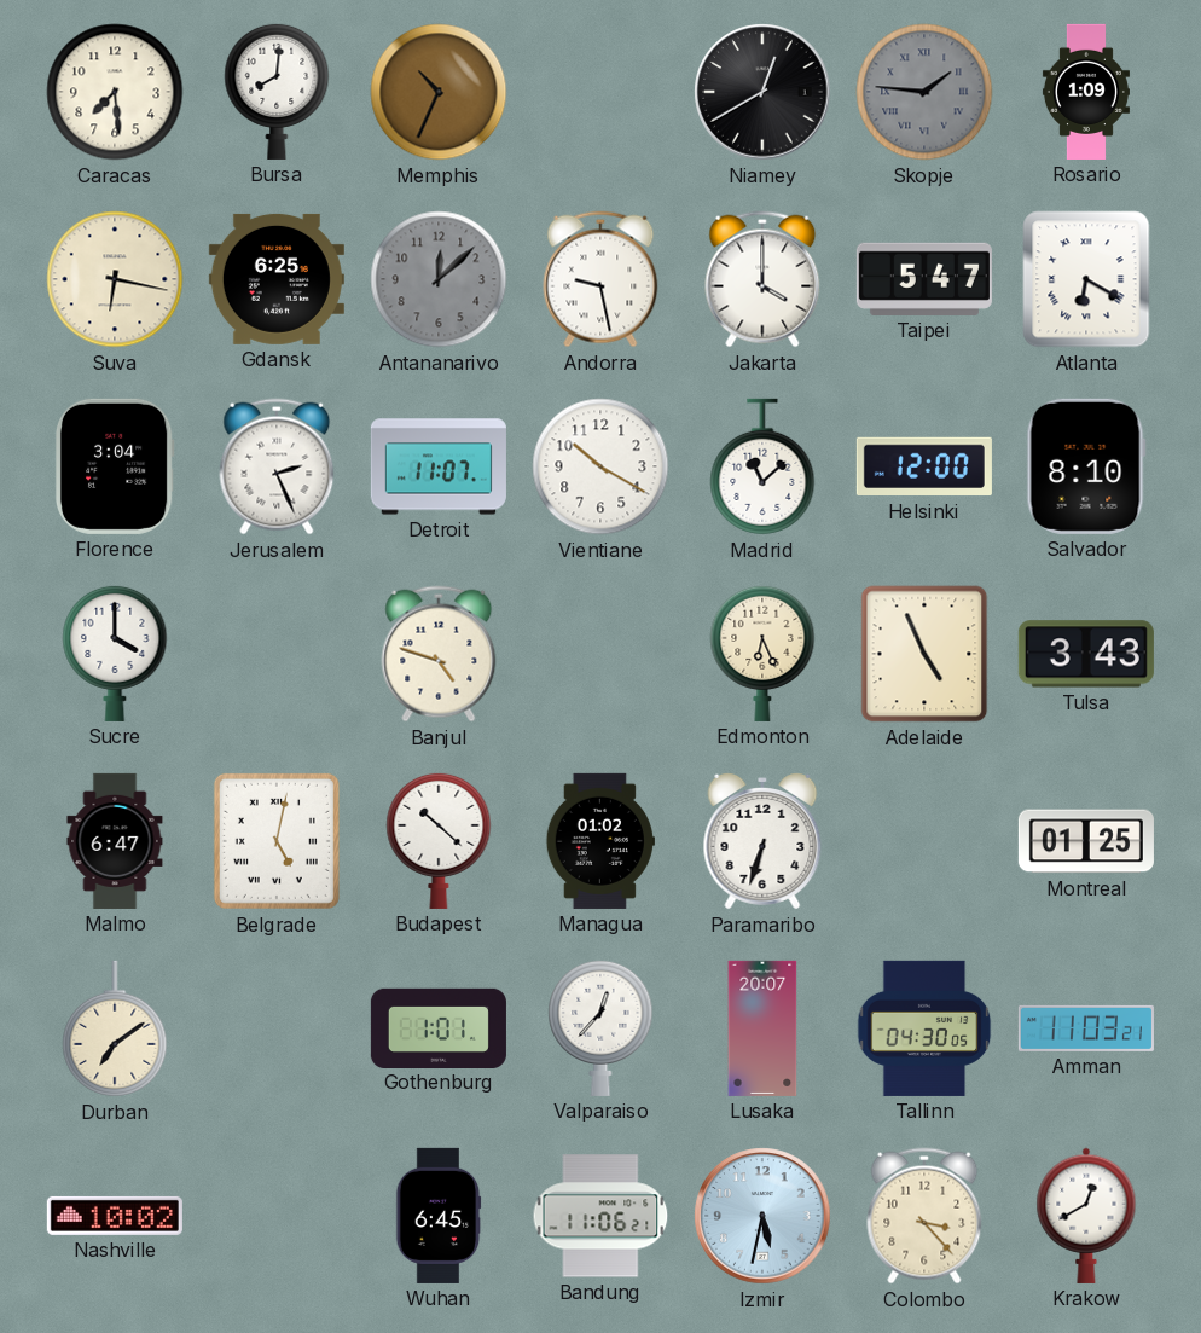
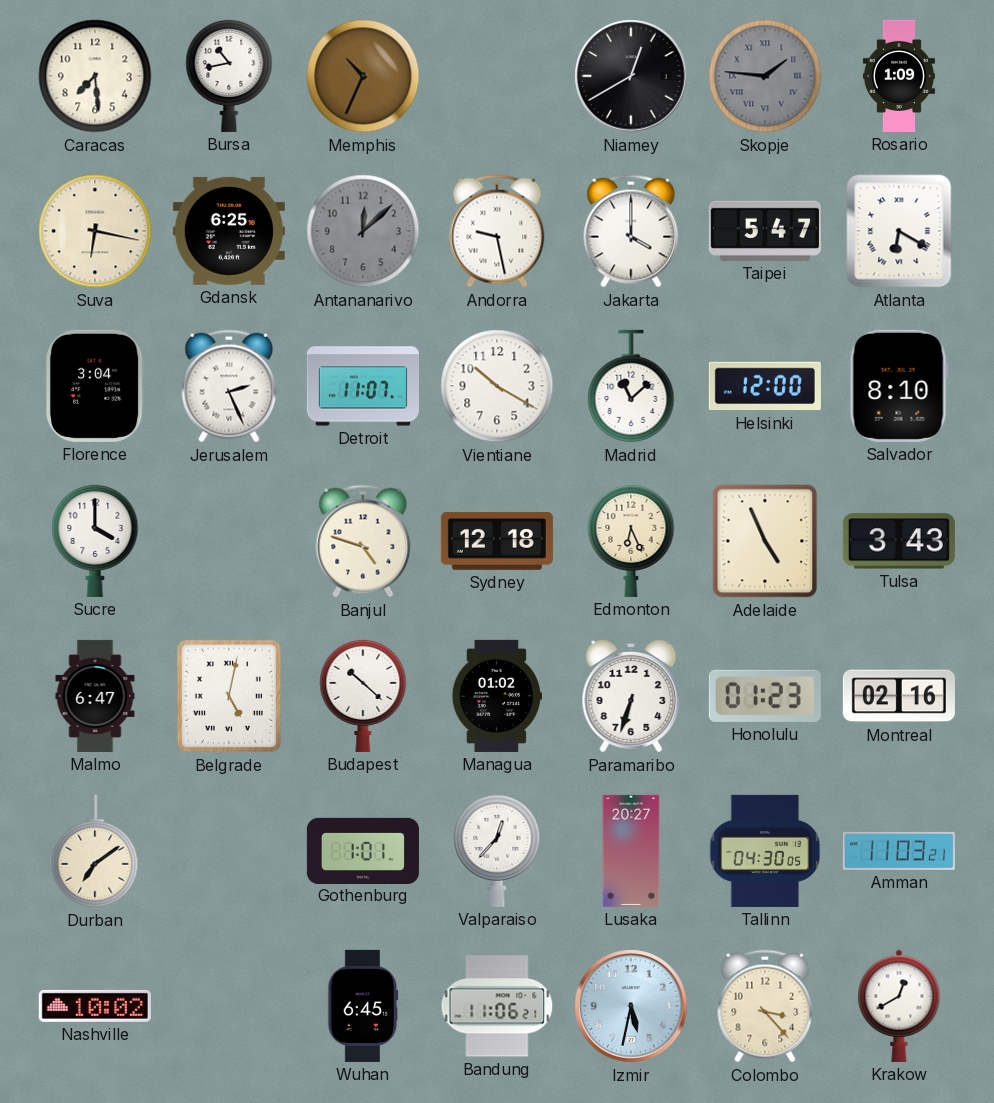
Bursa: 8:01 -> 10:43
Sydney: none -> 12:18
Honolulu: none -> 01:23
Montreal: 01:25 -> 02:16
Lusaka: 20:07 -> 20:27
